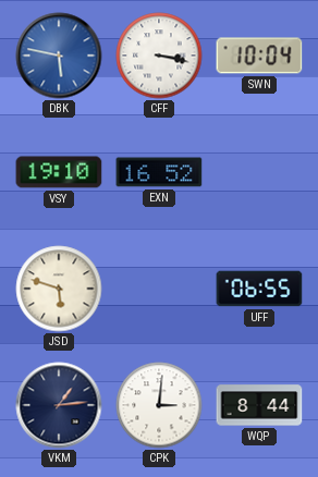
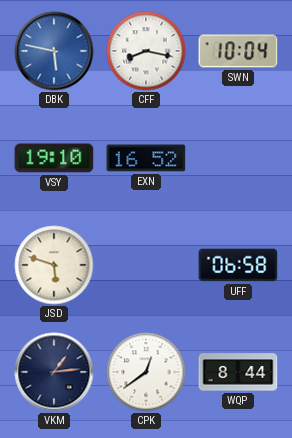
CFF: 3:17 -> 8:17
UFF: 06:55 -> 06:58
CPK: 3:01 -> 12:39
